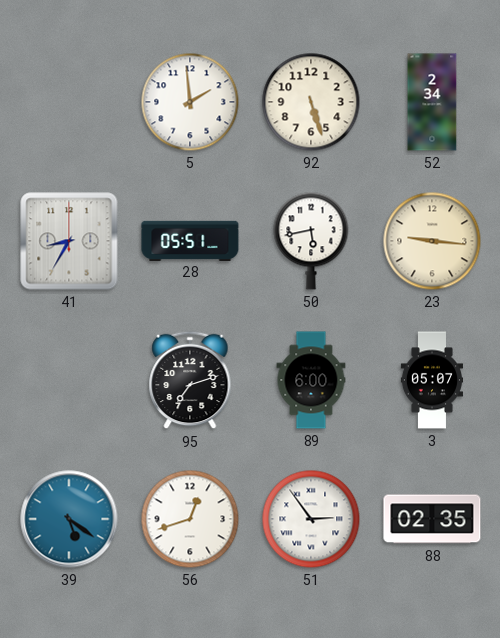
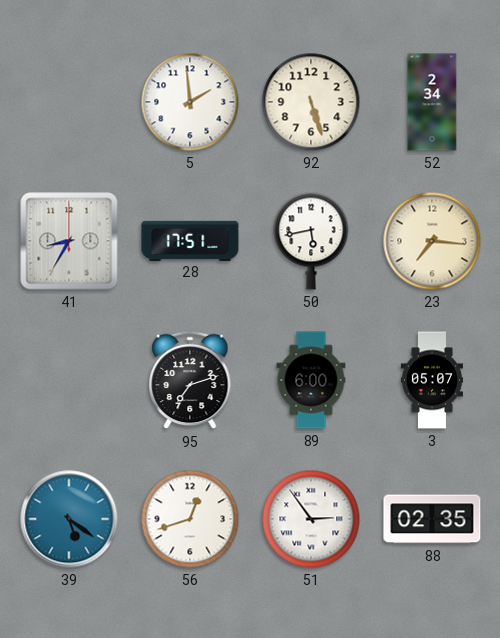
28: 05:51 -> 17:51
23: 9:16 -> 7:16
